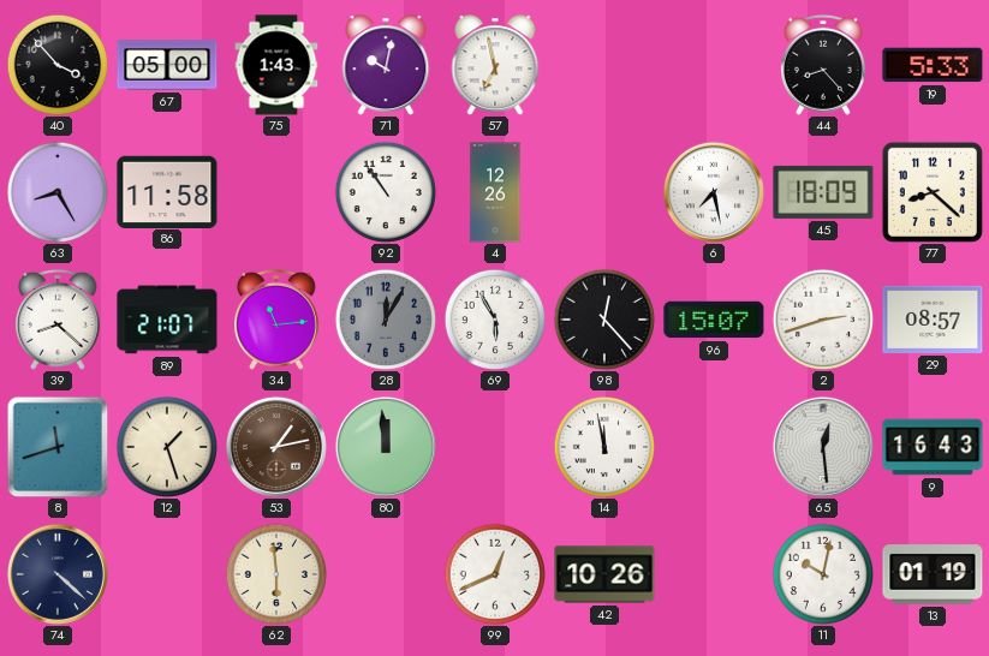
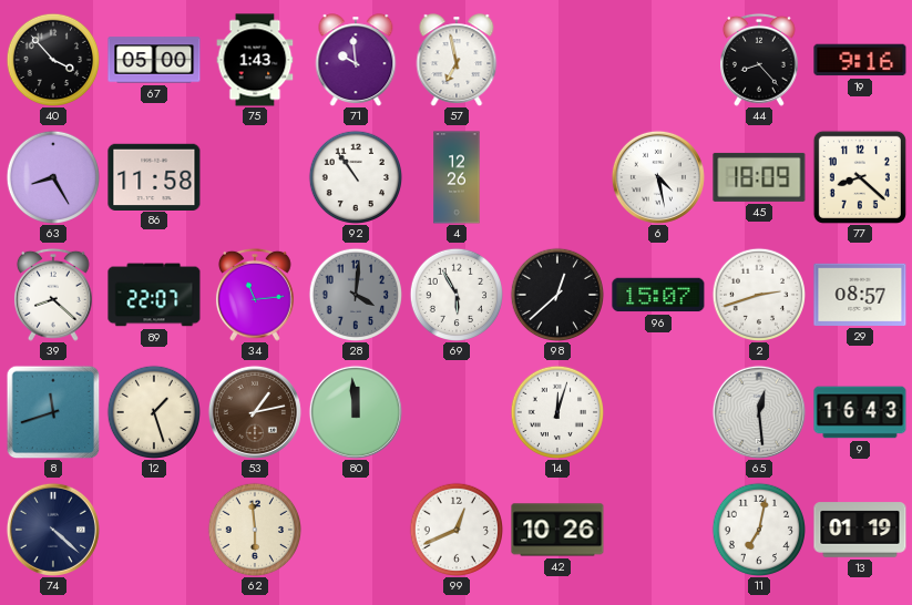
71: 10:02 -> 9:59
19: 5:33 -> 9:16
6: 7:28 -> 4:28
89: 21:07 -> 22:07
28: 12:05 -> 4:01
98: 12:23 -> 12:38
14: 11:58 -> 12:03
11: 10:02 -> 7:02
